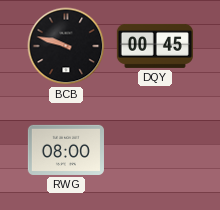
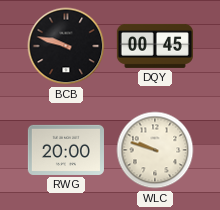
RWG: 08:00 -> 20:00
WLC: none -> 9:48
